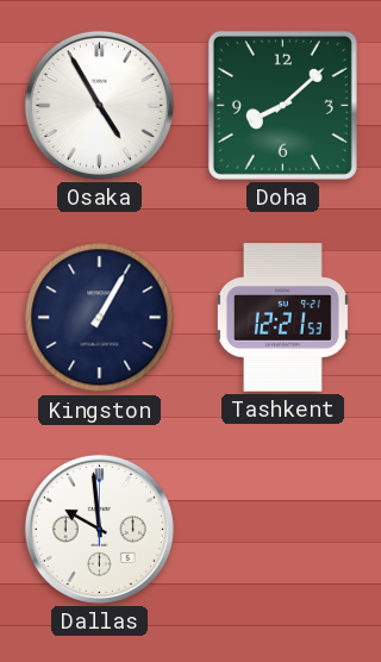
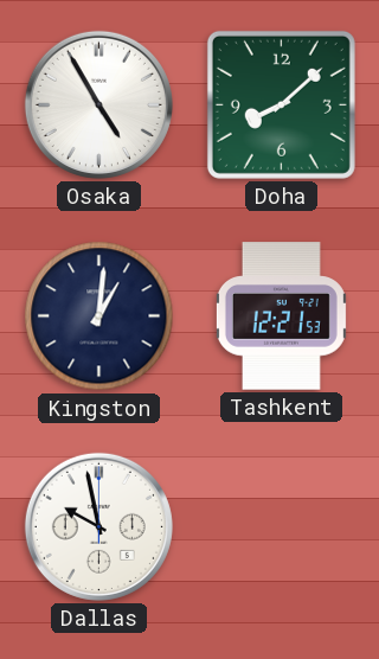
Kingston: 1:05 -> 1:01
Dallas: 9:59 -> 9:58
